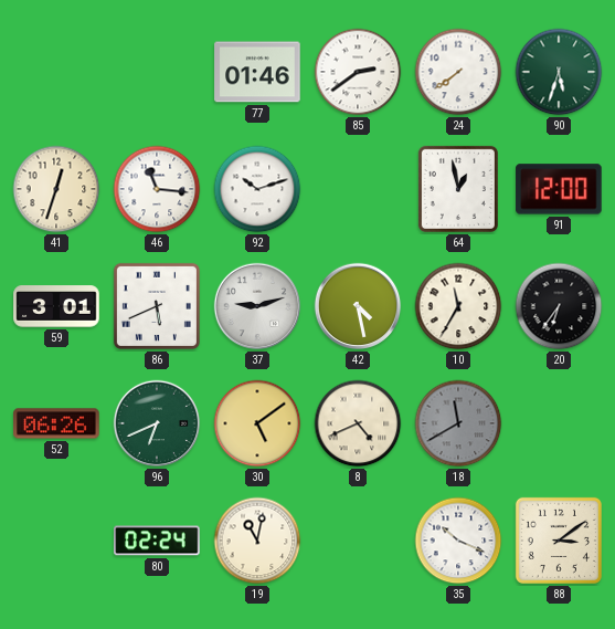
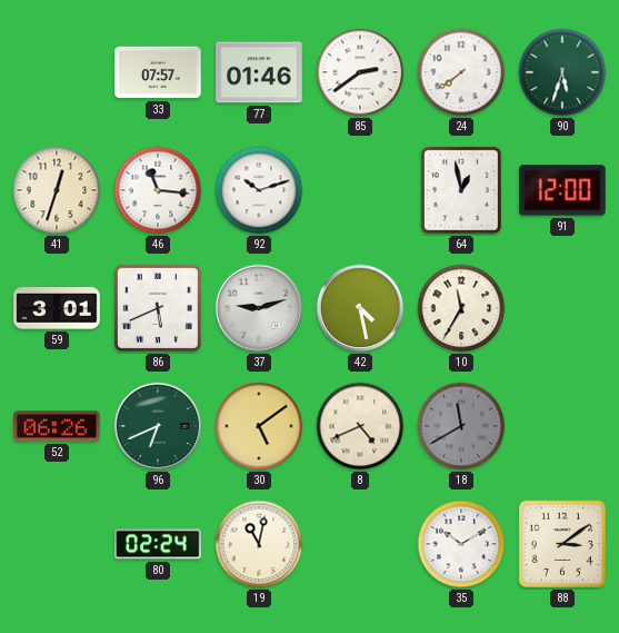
33: none -> 07:57
20: 6:36 -> none
35: 10:19 -> 10:10
